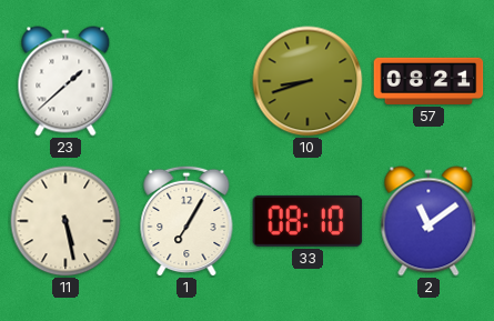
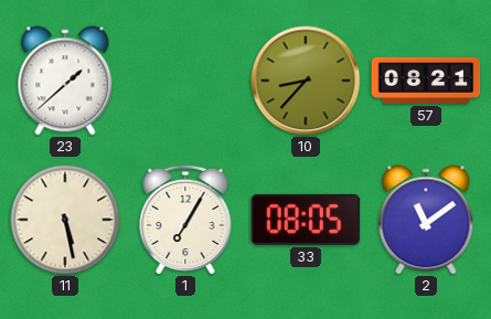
10: 8:42 -> 8:37
33: 08:10 -> 08:05
